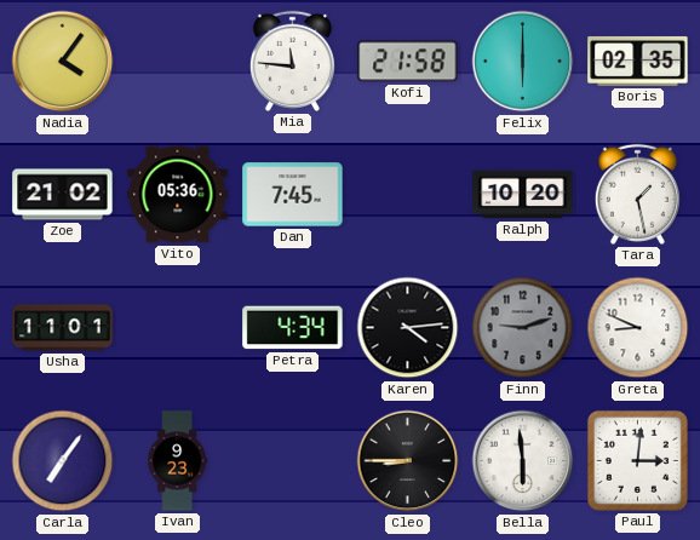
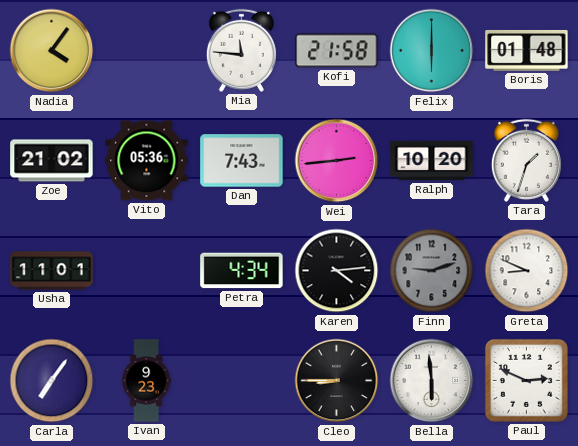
Boris: 02:35 -> 01:48
Dan: 7:45 -> 7:43
Wei: none -> 2:44
Tara: 1:28 -> 1:33
Paul: 3:01 -> 2:49
